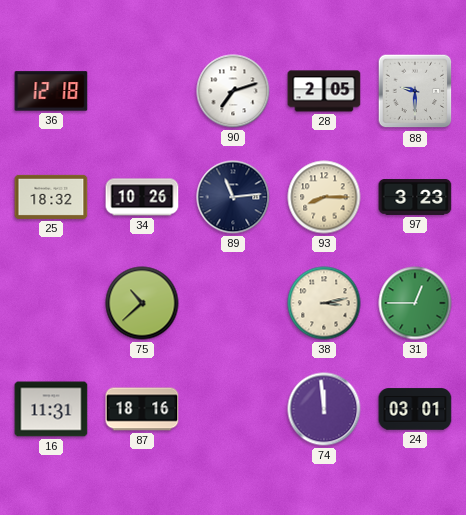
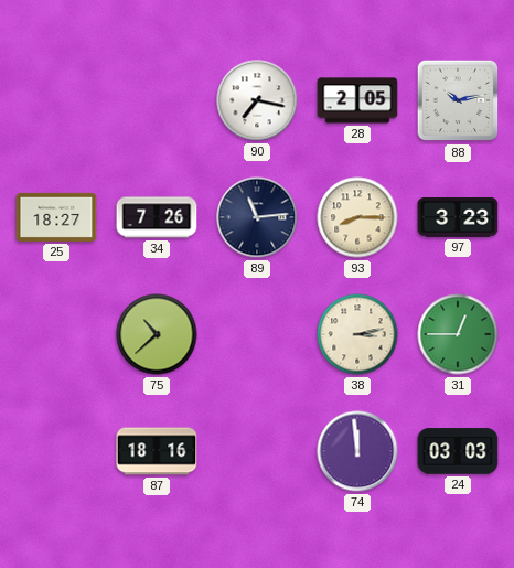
36: 12:18 -> none
90: 7:12 -> 7:17
88: 9:30 -> 10:13
25: 18:32 -> 18:27
34: 10:26 -> 7:26
16: 11:31 -> none
24: 03:01 -> 03:03
